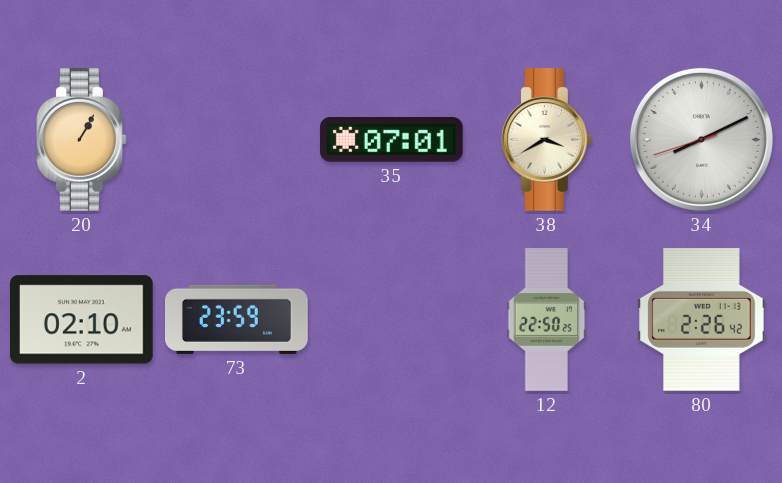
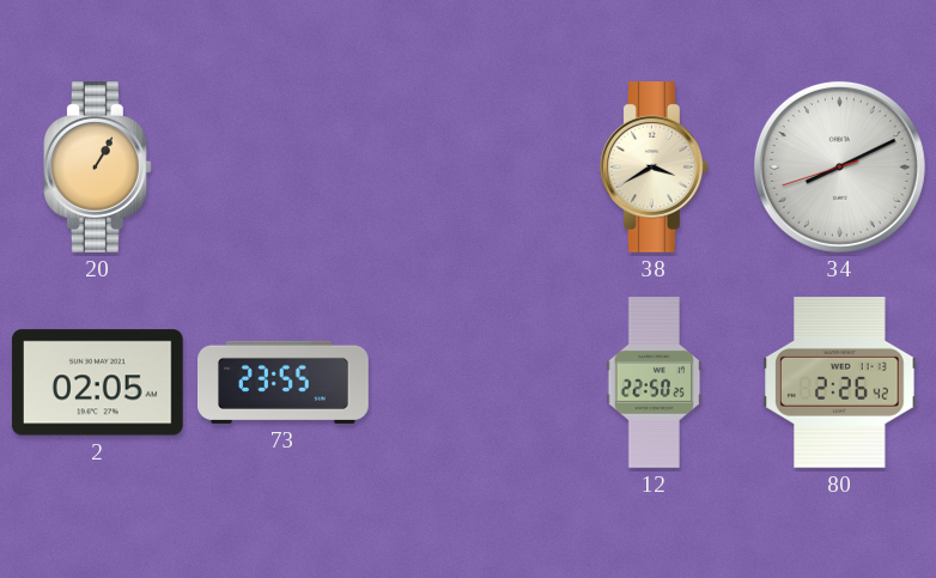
35: 07:01 -> none
2: 02:10 -> 02:05
73: 23:59 -> 23:55
